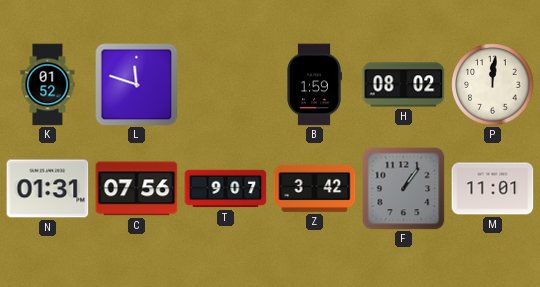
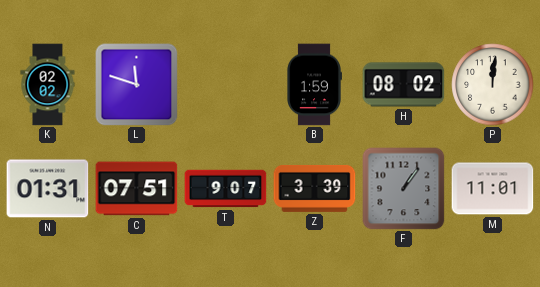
K: 01:52 -> 02:02
C: 07:56 -> 07:51
Z: 3:42 -> 3:39
